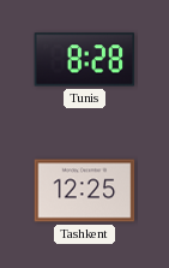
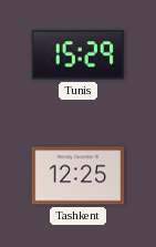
Tunis: 8:28 -> 15:29
